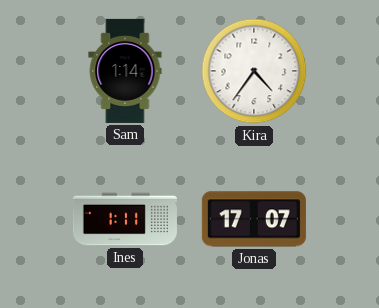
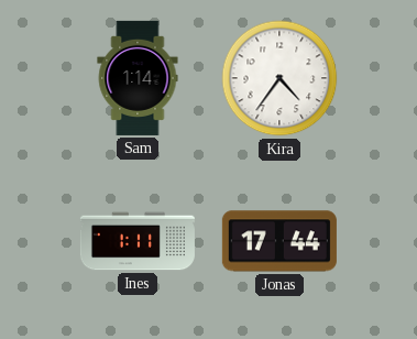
Jonas: 17:07 -> 17:44
